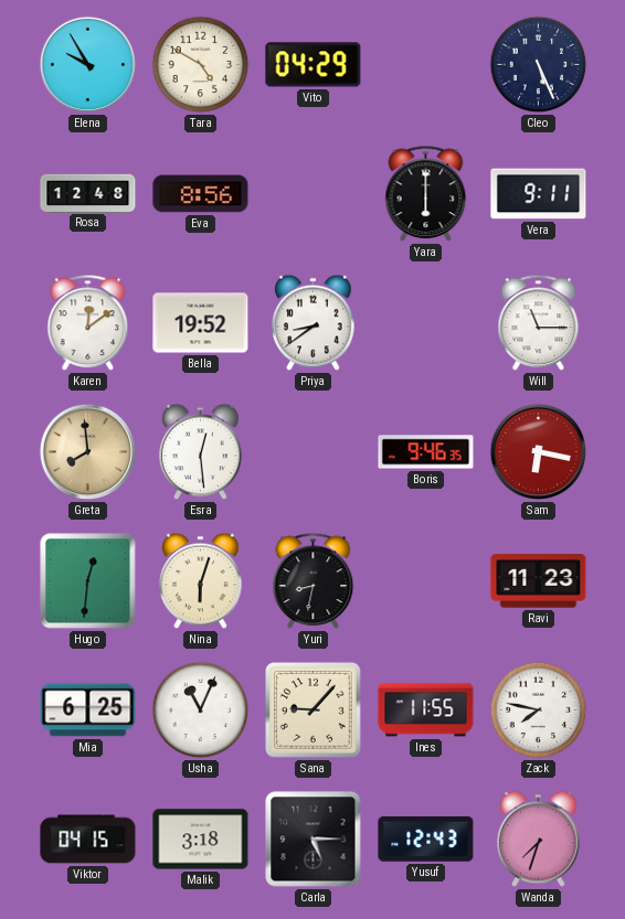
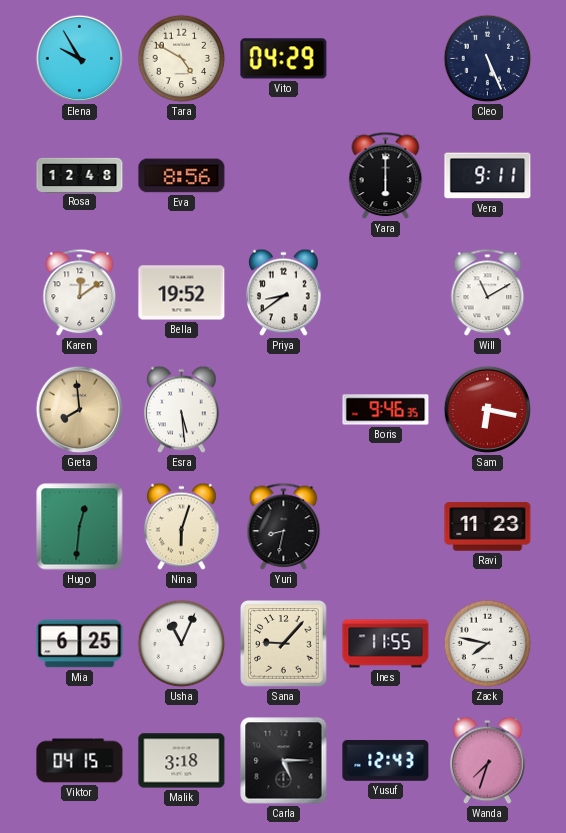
Will: 11:15 -> 11:10
Esra: 12:29 -> 5:29
